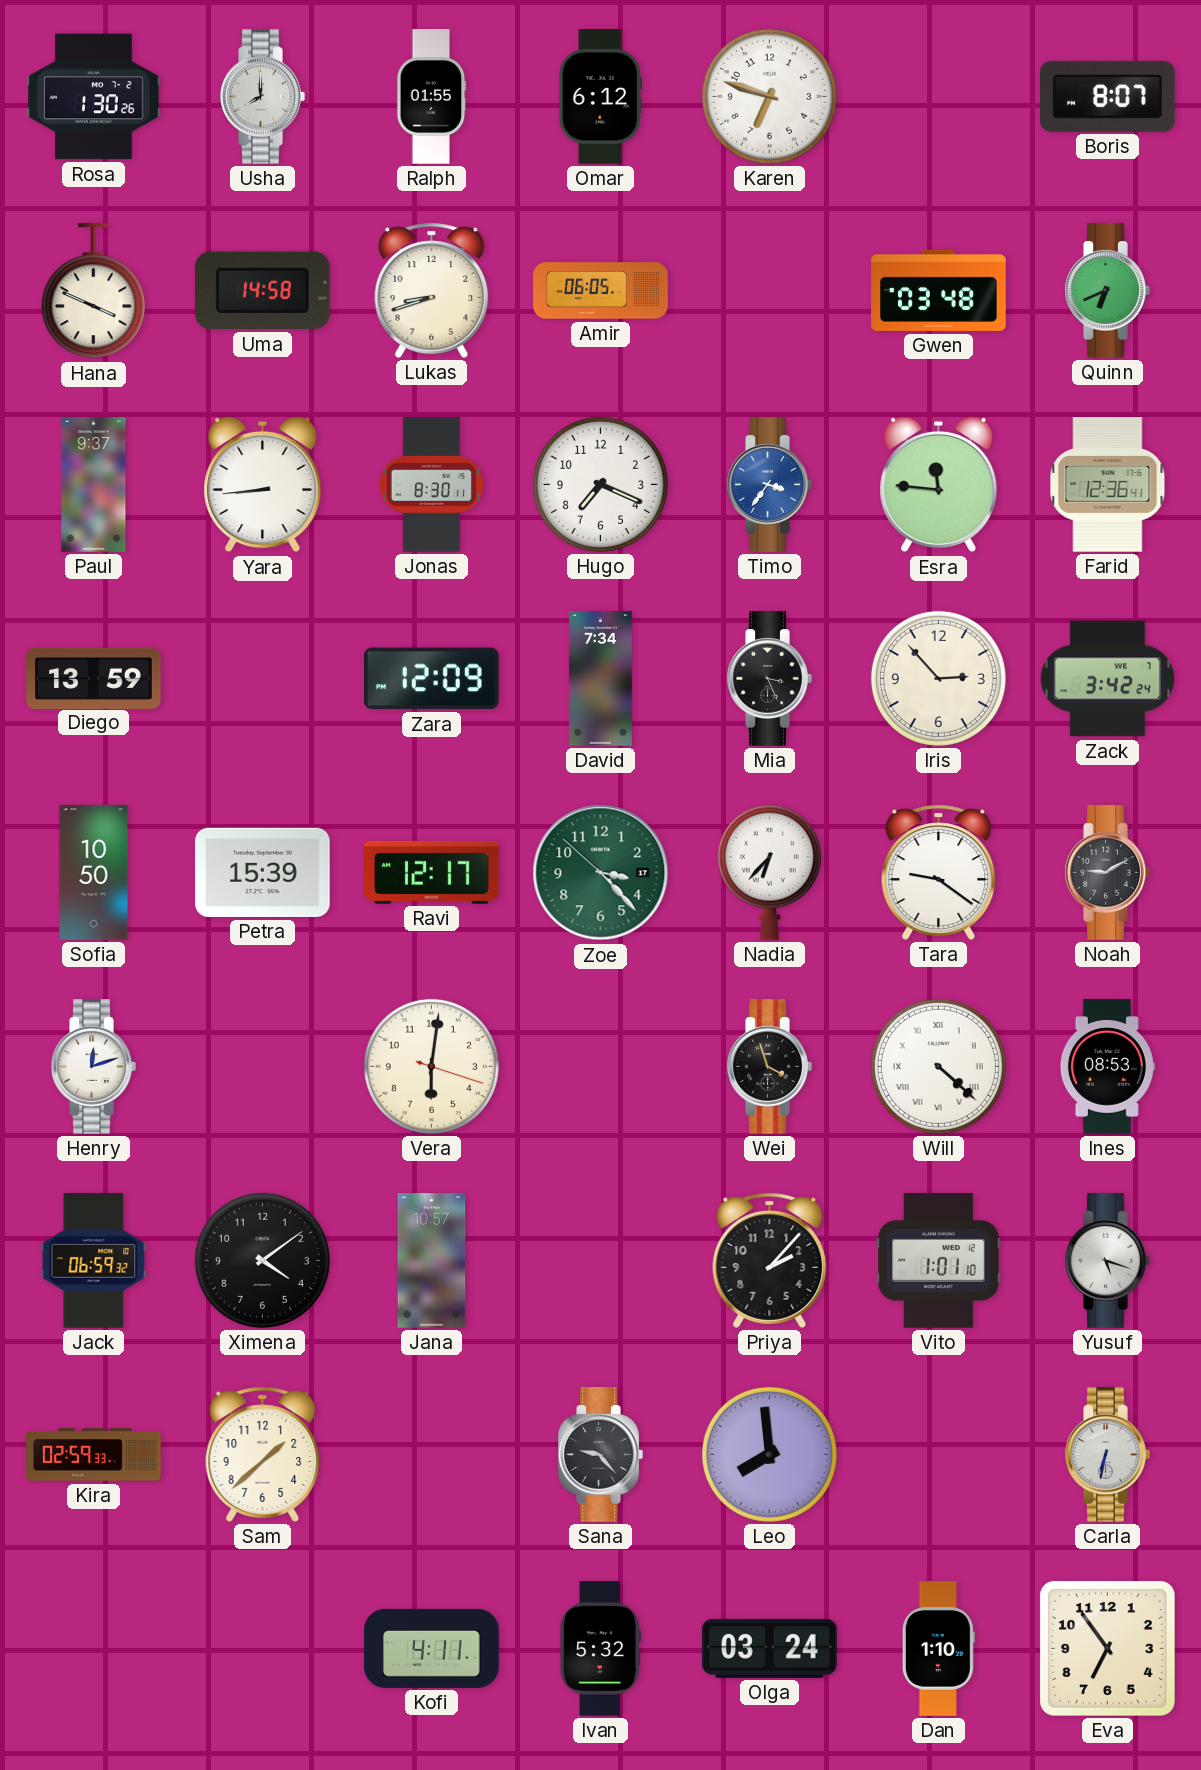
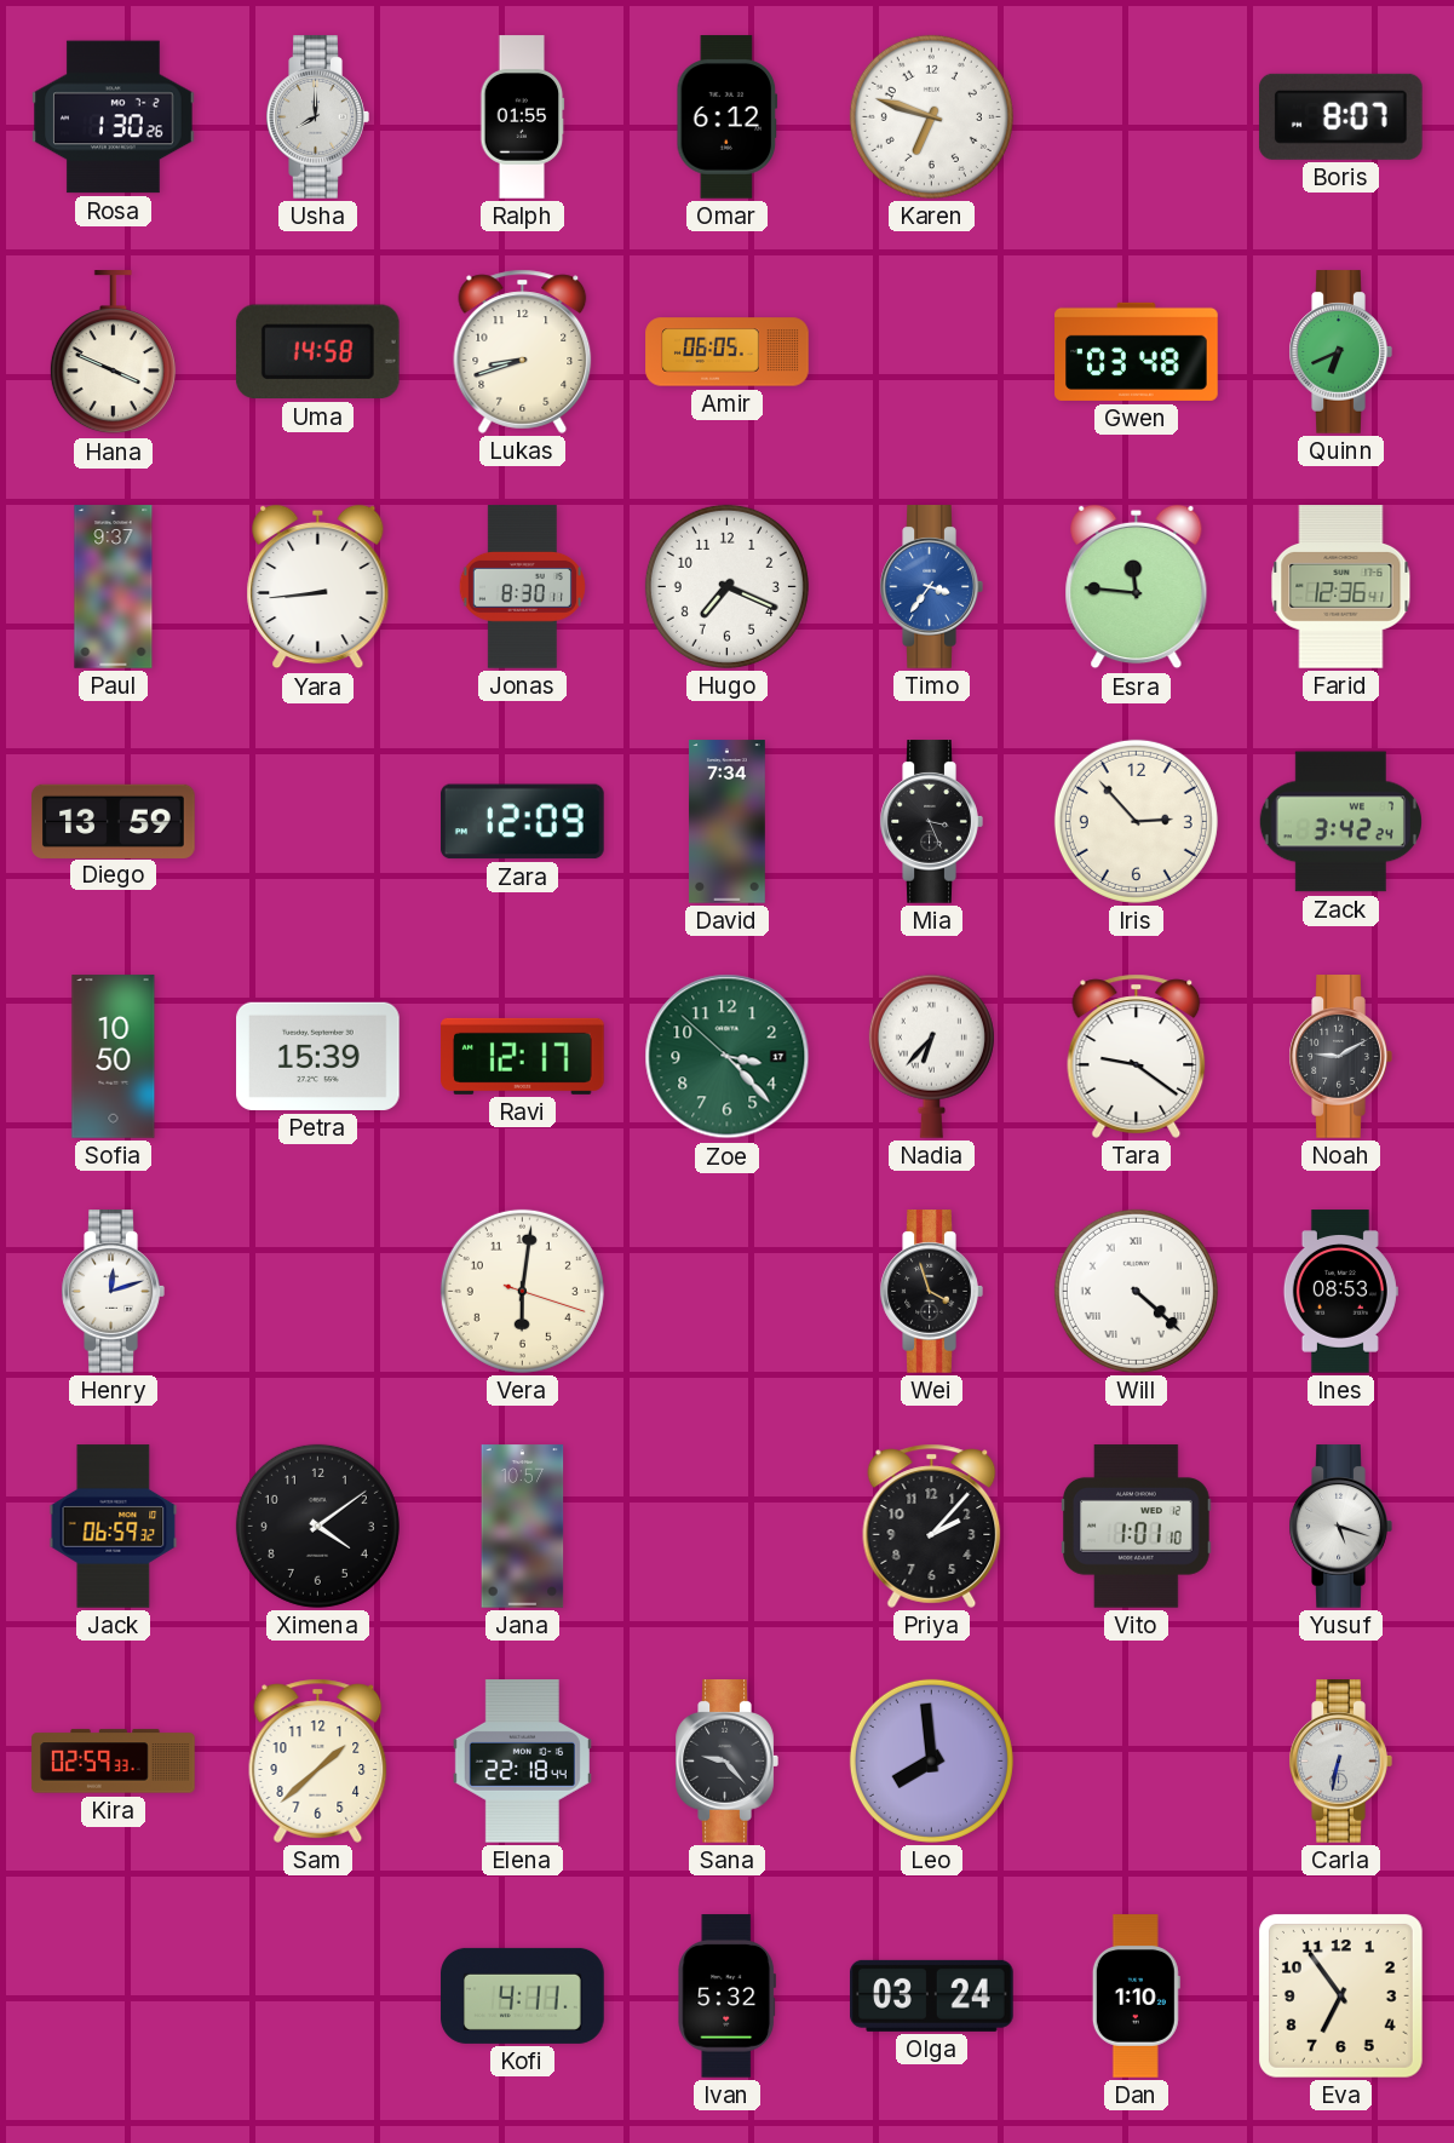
Elena: none -> 22:18
